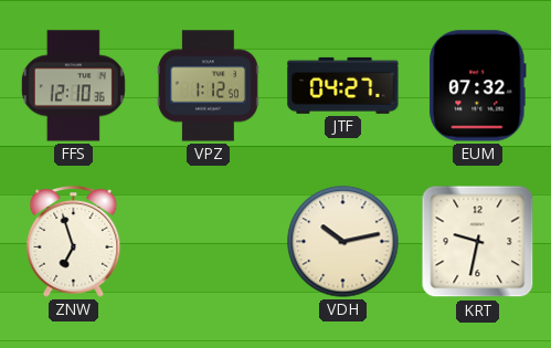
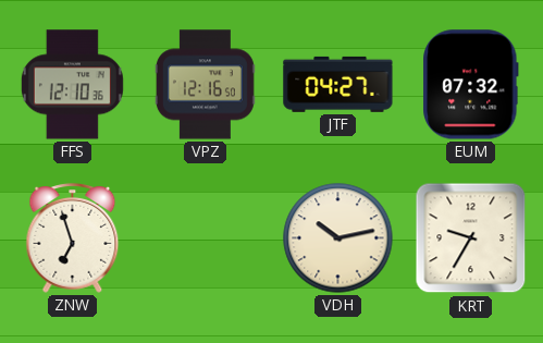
VPZ: 1:12 -> 12:16
KRT: 9:32 -> 9:35
